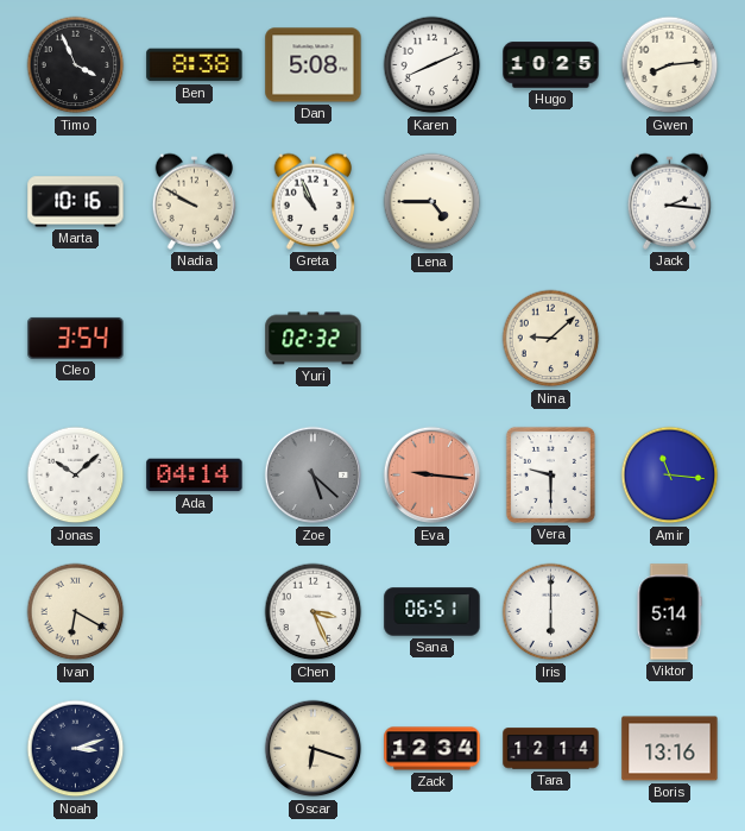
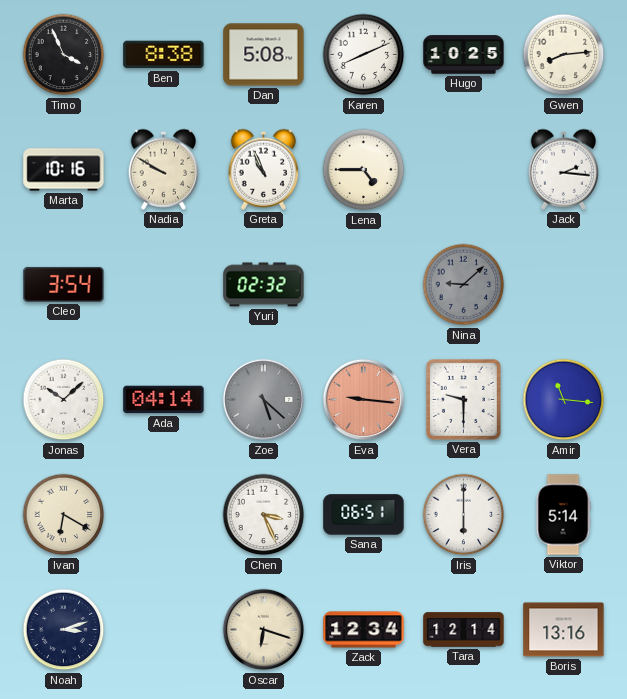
Nina dial: cream -> grey
